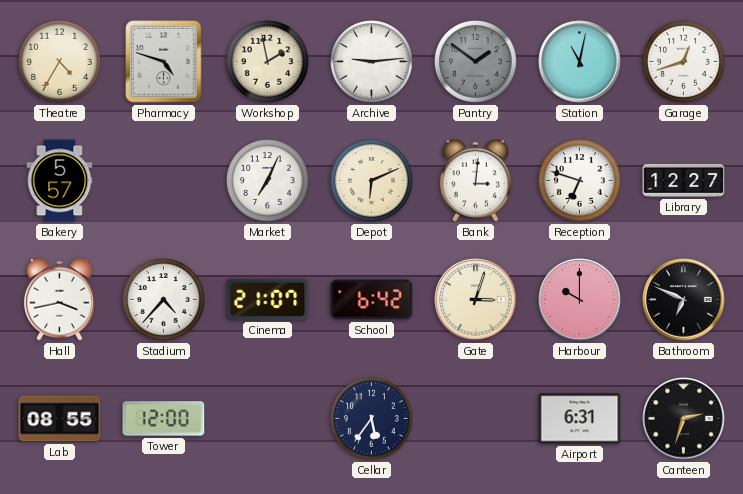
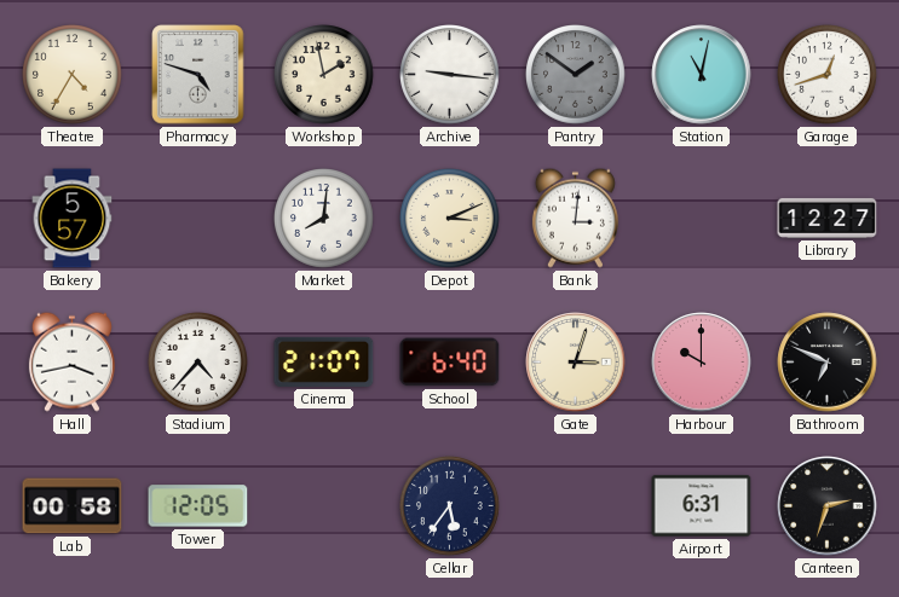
Archive: 9:14 -> 9:16
Market: 7:04 -> 8:01
Depot: 6:11 -> 3:11
Reception: 6:48 -> none
School: 6:42 -> 6:40
Lab: 08:55 -> 00:58
Tower: 12:00 -> 12:05
